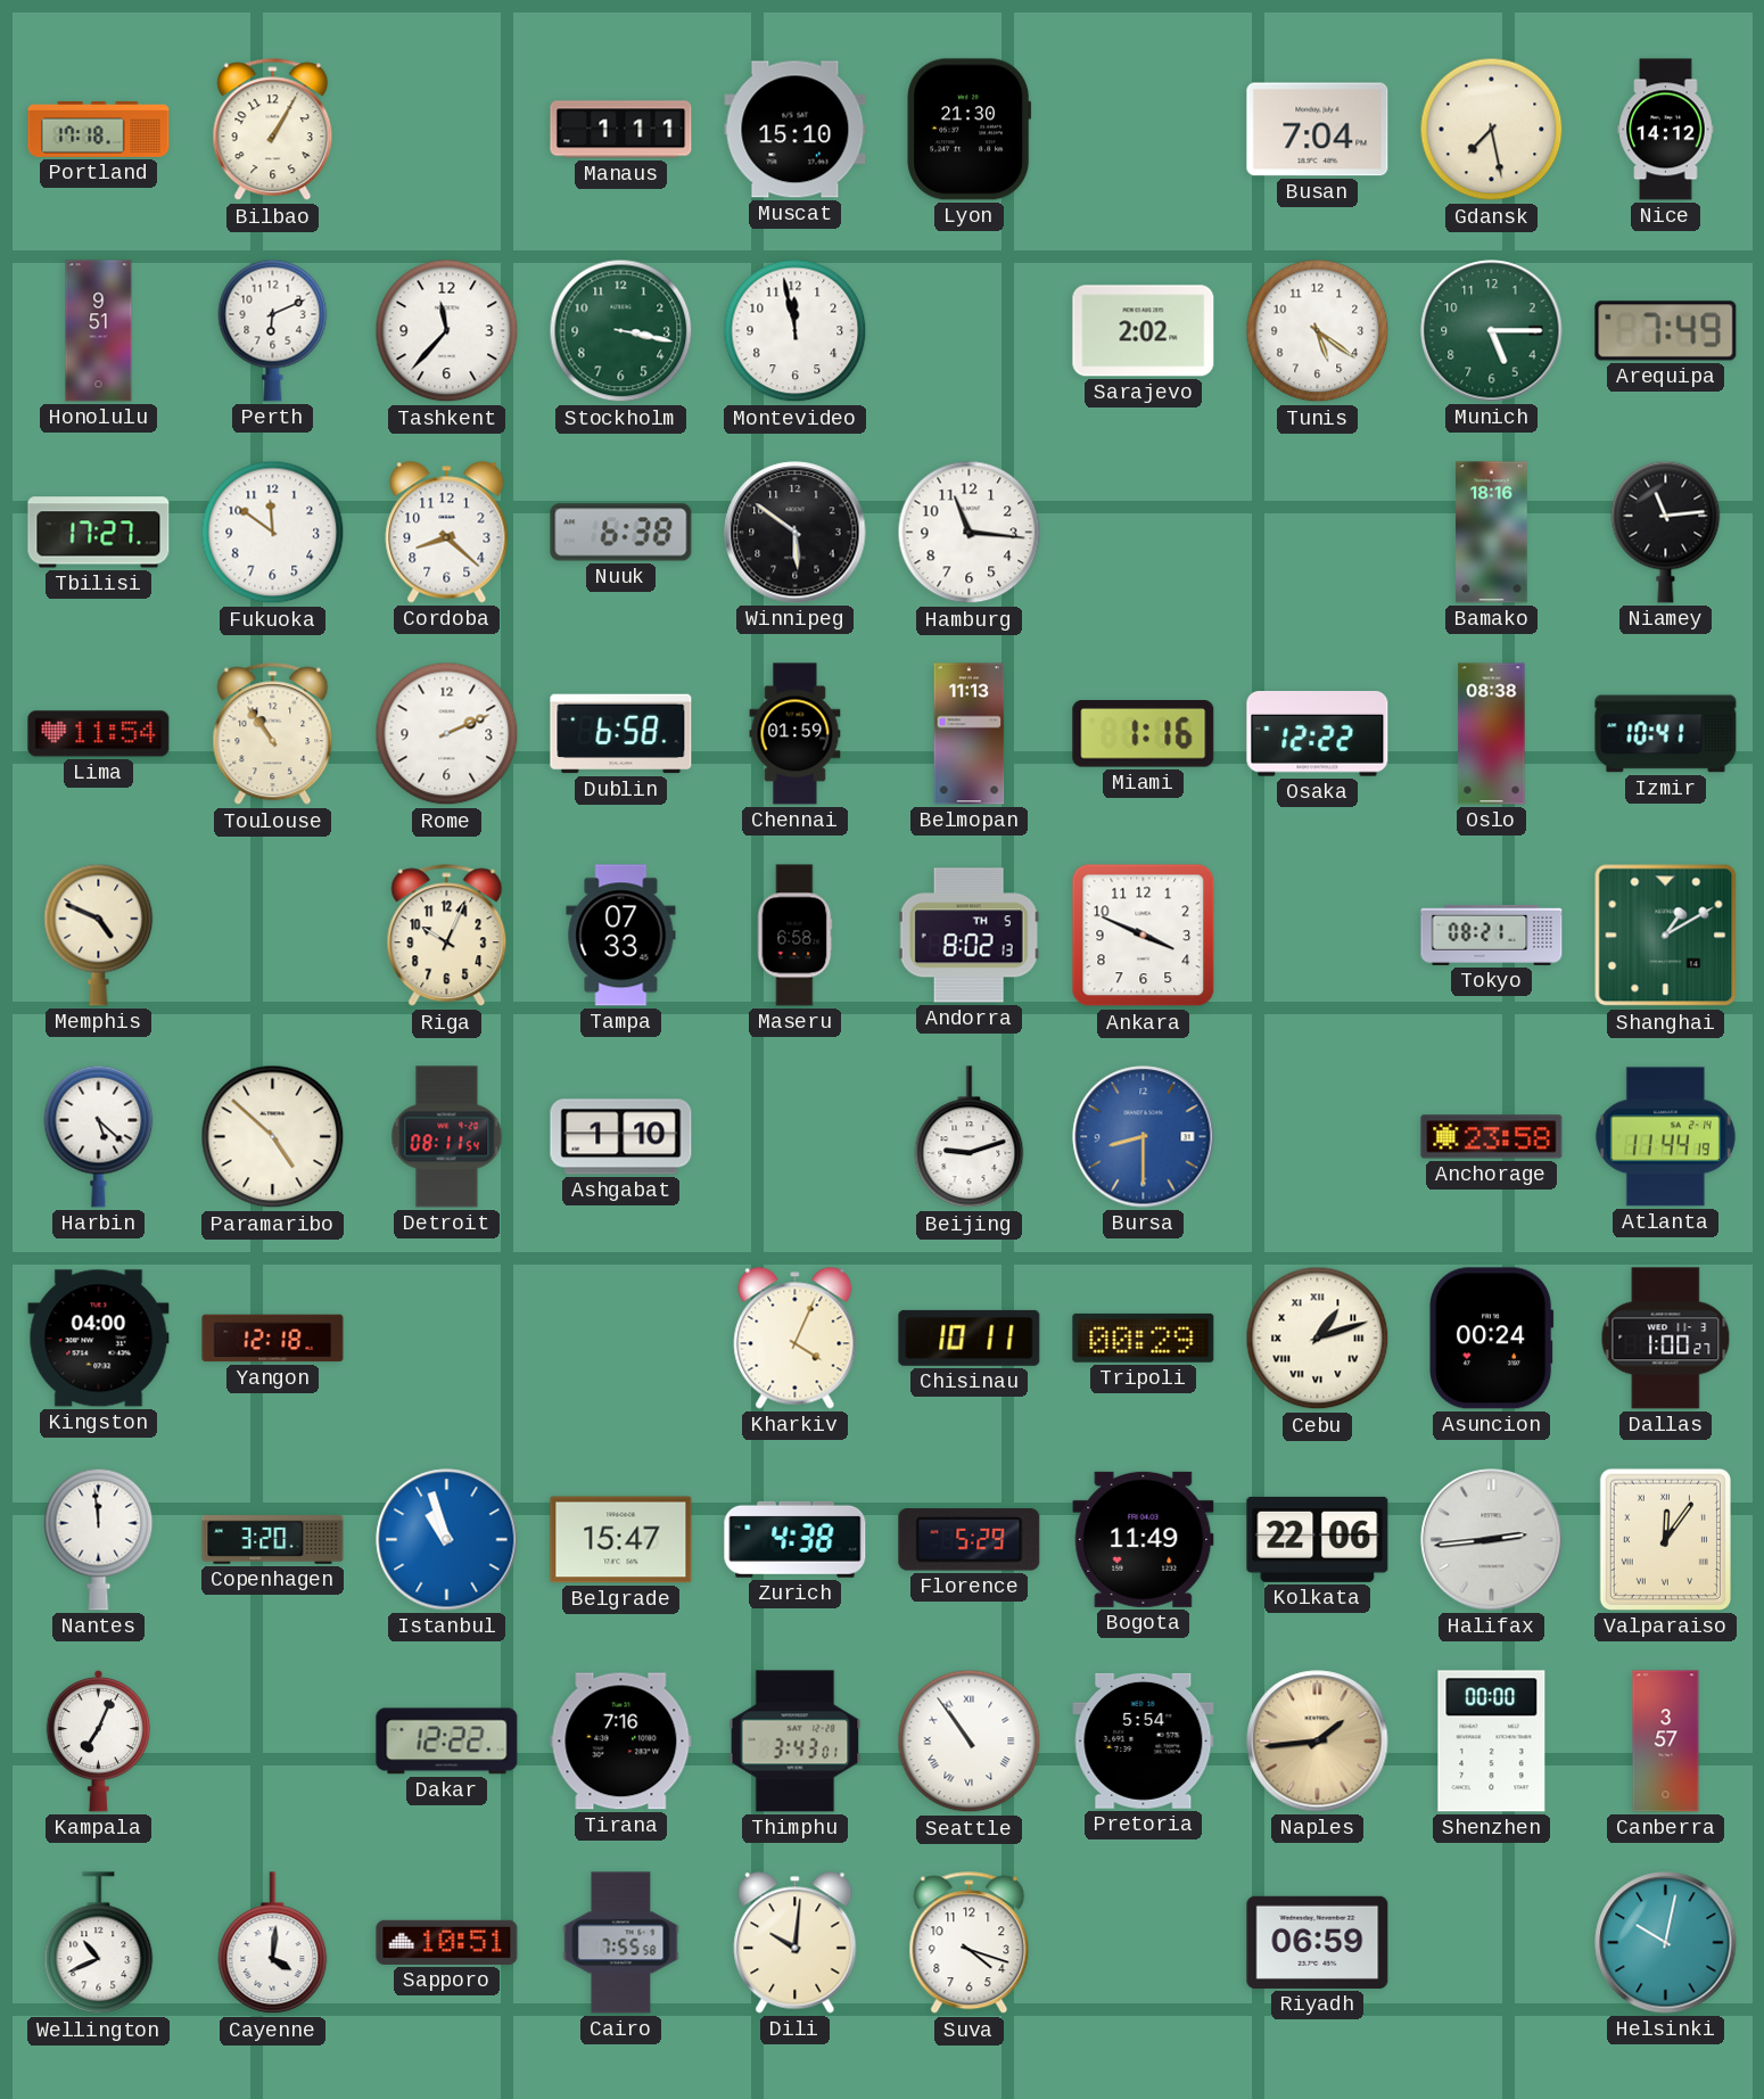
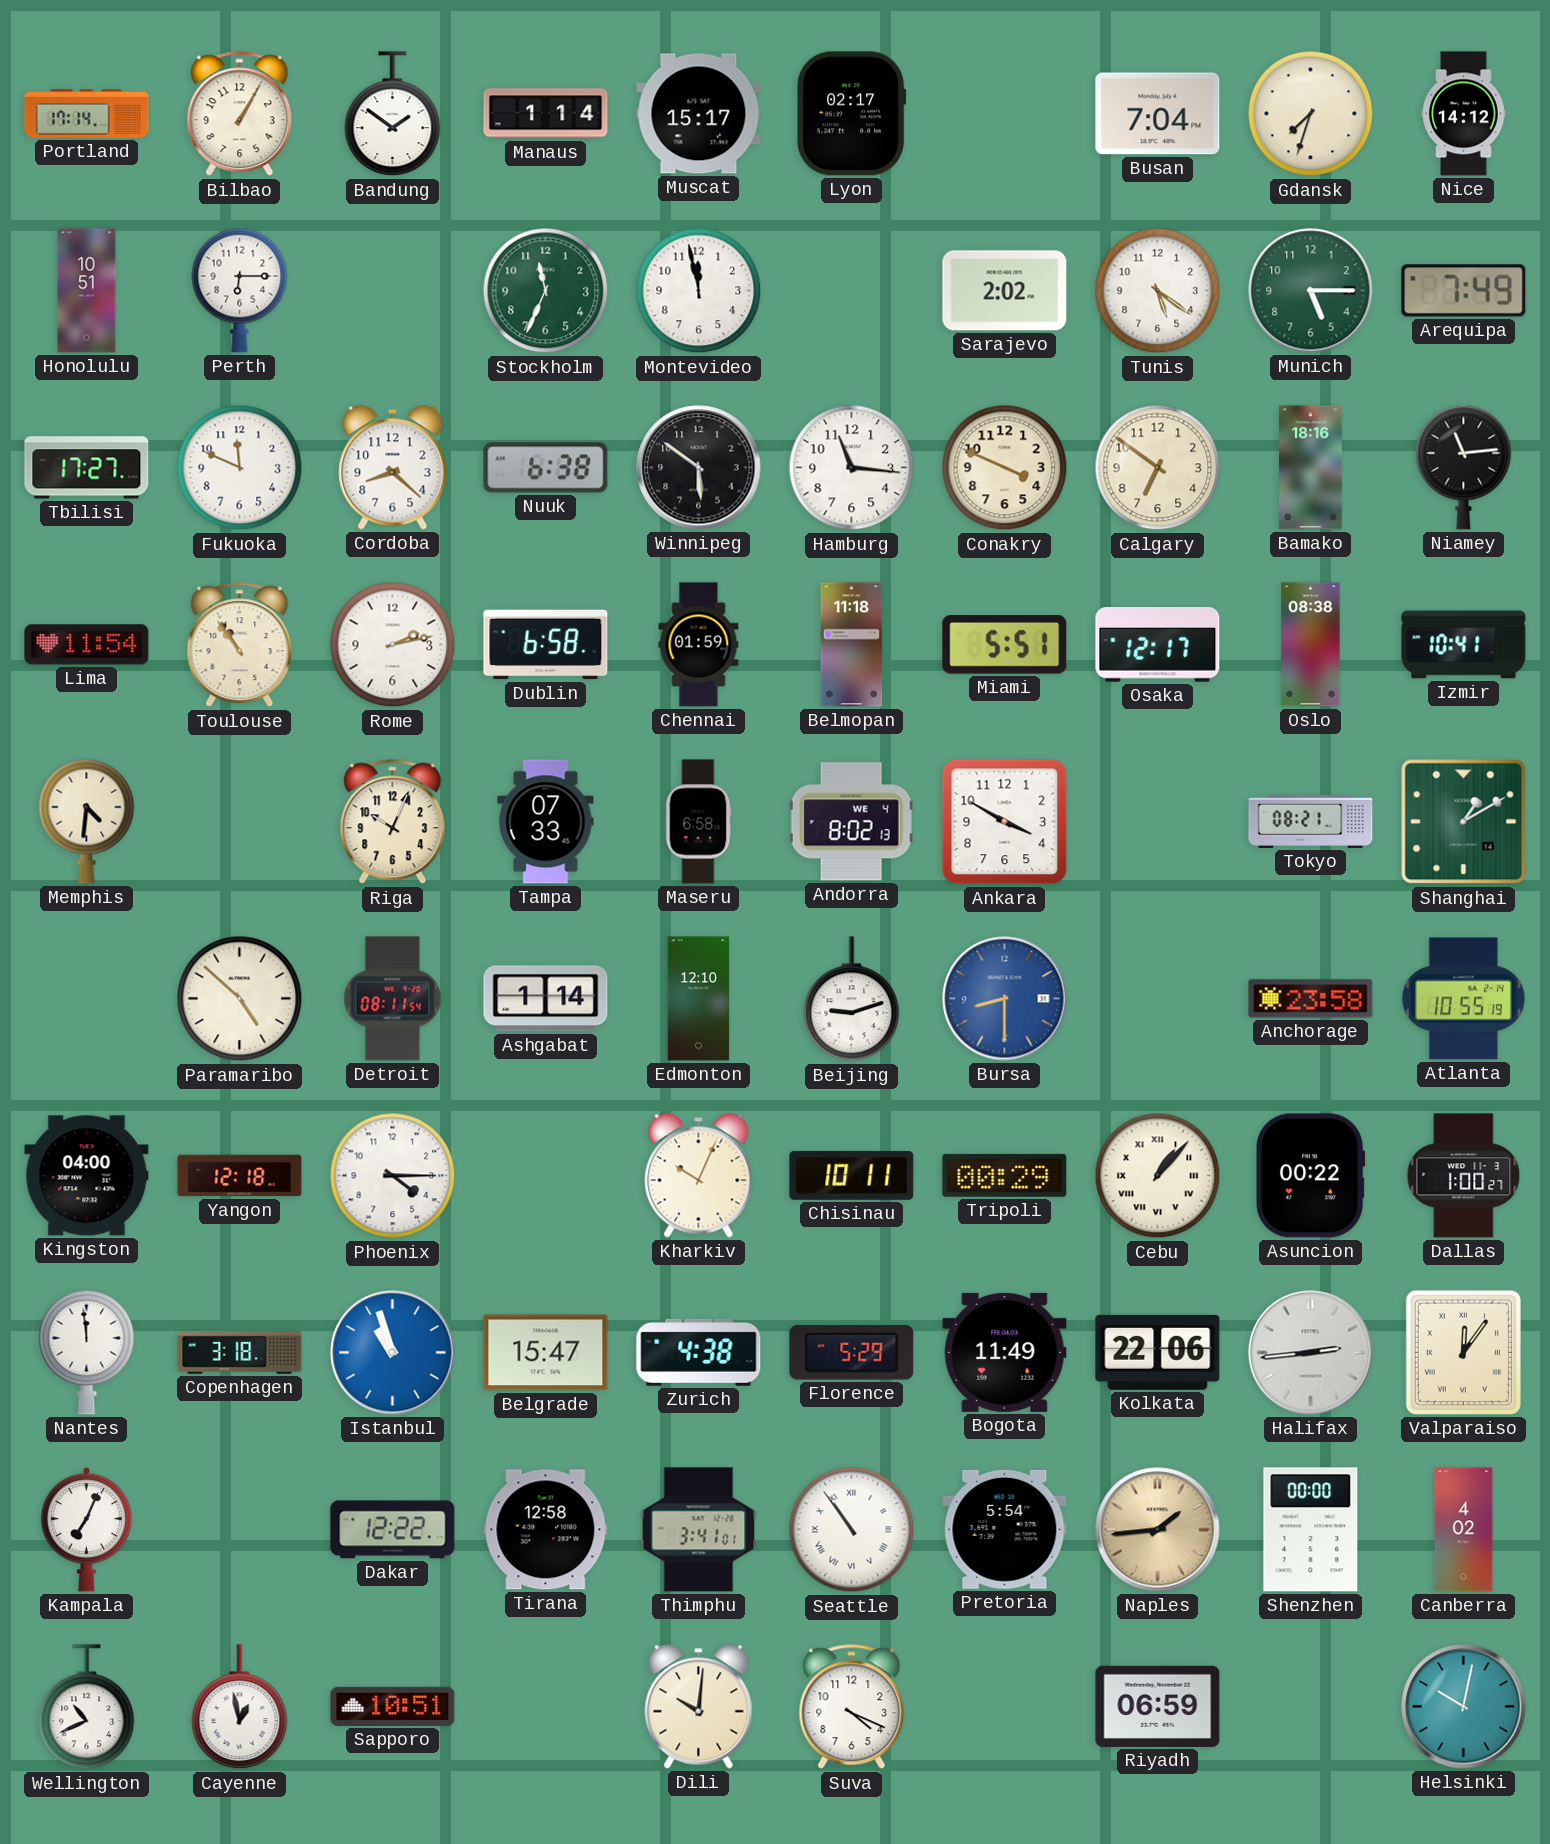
Portland: 17:18 -> 17:14
Bandung: none -> 1:51
Manaus: 1:11 -> 1:14
Muscat: 15:10 -> 15:17
Lyon: 21:30 -> 02:17
Gdansk: 7:28 -> 7:33
Honolulu: 9:51 -> 10:51
Perth: 6:11 -> 6:15
Tashkent: 11:37 -> none
Stockholm: 3:17 -> 11:34
Fukuoka: 11:51 -> 11:49
Conakry: none -> 3:49
Calgary: none -> 6:51
Rome: 2:11 -> 2:13
Belmopan: 11:13 -> 11:18
Miami: 1:16 -> 5:51
Osaka: 12:22 -> 12:17
Memphis: 4:49 -> 4:31
Andorra date: TH 5 -> WE 4
Ankara: 3:49 -> 3:50
Harbin: 5:22 -> none
Ashgabat: 1:10 -> 1:14
Edmonton: none -> 12:10
Atlanta: 11:44 -> 10:55
Phoenix: none -> 4:15
Kharkiv: 4:04 -> 10:04
Cebu: 1:12 -> 1:07
Asuncion: 00:24 -> 00:22
Copenhagen: 3:20 -> 3:18
Tirana: 7:16 -> 12:58
Thimphu: 3:43 -> 3:41
Canberra: 3:57 -> 4:02
Cayenne: 4:01 -> 12:58
Cairo: 7:55 -> none
Suva: 4:18 -> 4:19
